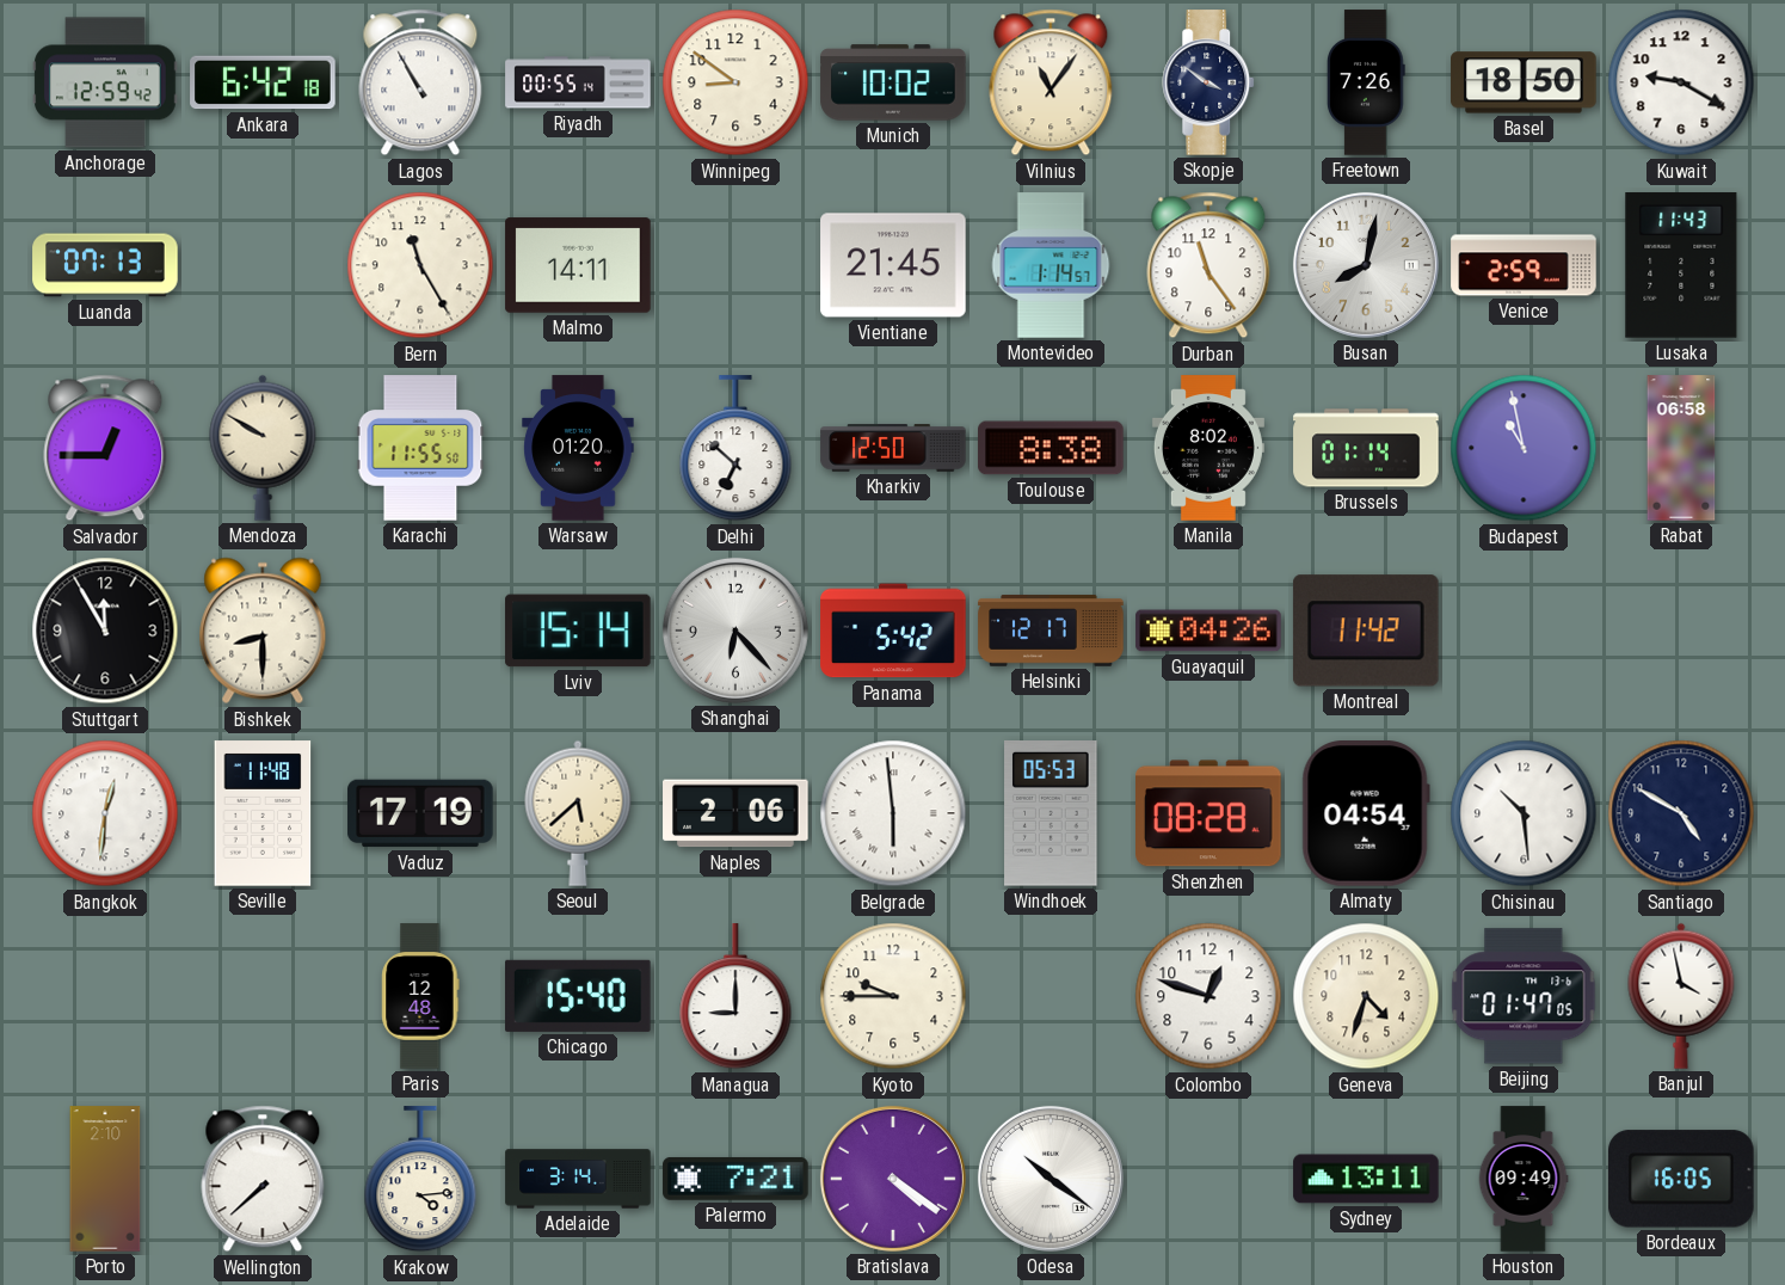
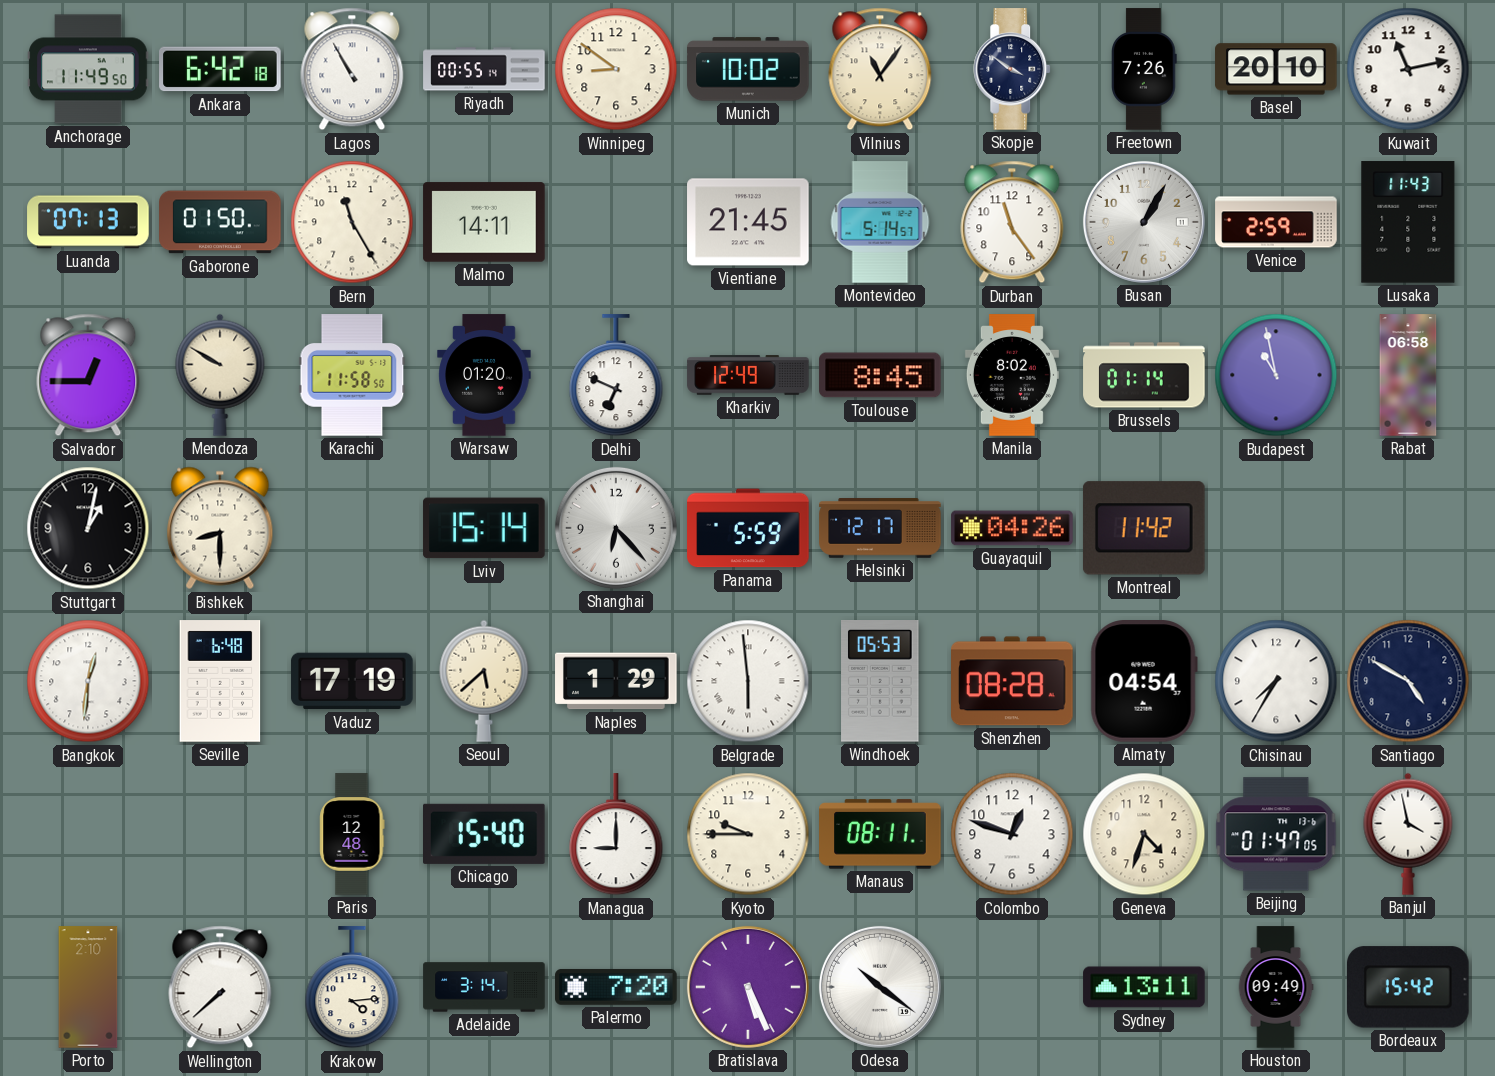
Anchorage: 12:59 -> 11:49
Basel: 18:50 -> 20:10
Kuwait: 9:20 -> 11:13
Gaborone: none -> 01:50
Montevideo: 1:14 -> 5:14
Busan: 8:02 -> 1:05
Karachi: 11:55 -> 11:58
Delhi: 6:52 -> 6:49
Kharkiv: 12:50 -> 12:49
Toulouse: 8:38 -> 8:45
Stuttgart: 11:55 -> 1:02
Panama: 5:42 -> 5:59
Seville: 11:48 -> 6:48
Naples: 2:06 -> 1:29
Chisinau: 10:29 -> 7:35
Manaus: none -> 08:11
Palermo: 7:21 -> 7:20
Bratislava: 4:21 -> 5:26
Bordeaux: 16:05 -> 15:42
